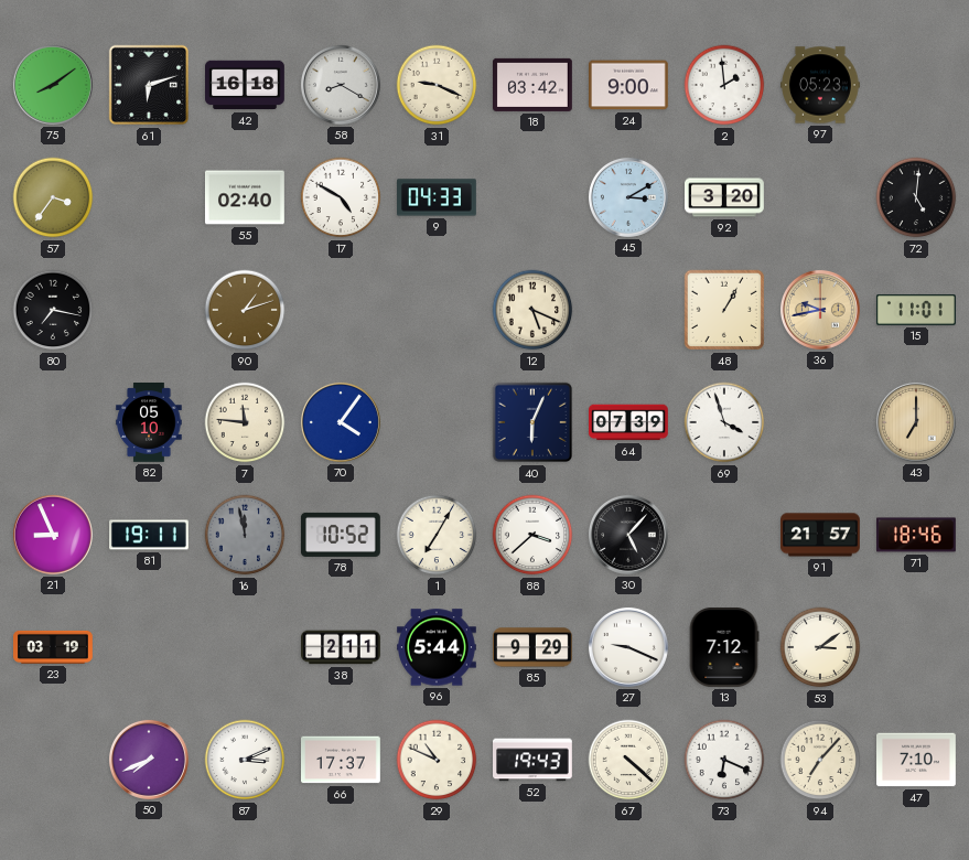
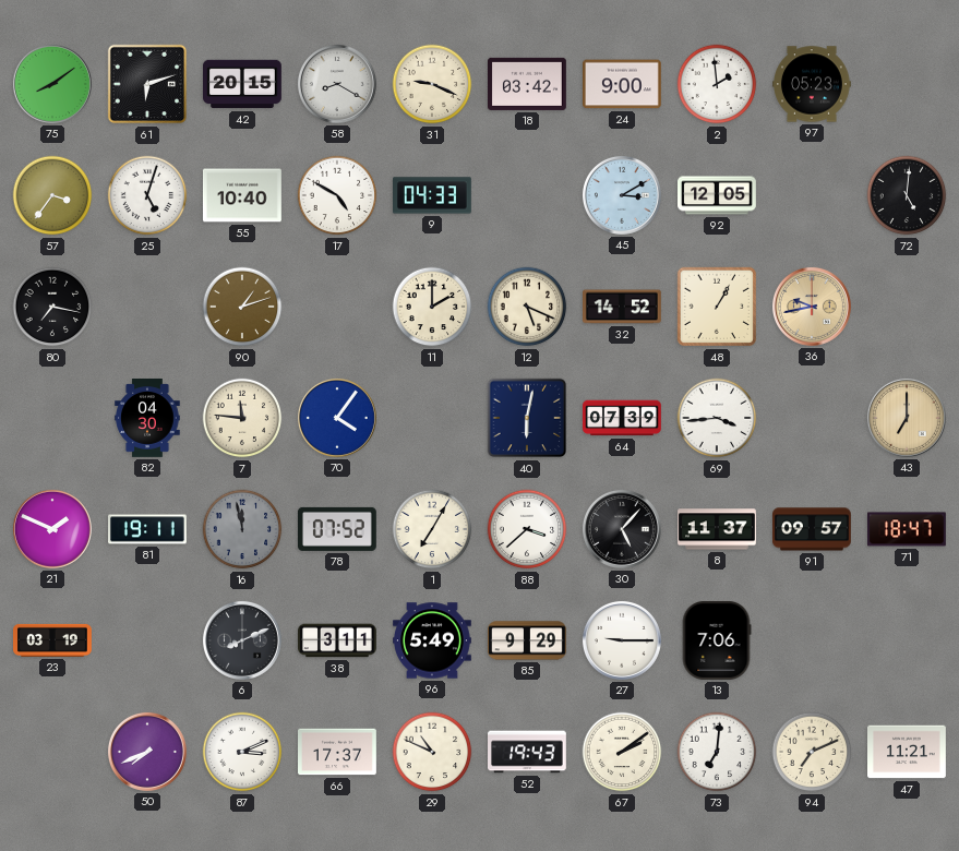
42: 16:18 -> 20:15
25: none -> 5:03
55: 02:40 -> 10:40
92: 3:20 -> 12:05
11: none -> 2:00
32: none -> 14:52
15: 11:01 -> none
82: 05:10 -> 04:30
40: 6:04 -> 6:02
69: 3:57 -> 3:44
21: 8:56 -> 1:49
78: 10:52 -> 07:52
8: none -> 11:37
91: 21:57 -> 09:57
71: 18:46 -> 18:47
6: none -> 8:11
38: 2:11 -> 3:11
96: 5:44 -> 5:49
27: 9:19 -> 9:15
13: 7:12 -> 7:06
53: 3:09 -> none
67: 4:22 -> 2:09
73: 6:19 -> 7:01
94: 7:07 -> 7:11
47: 7:10 -> 11:21
